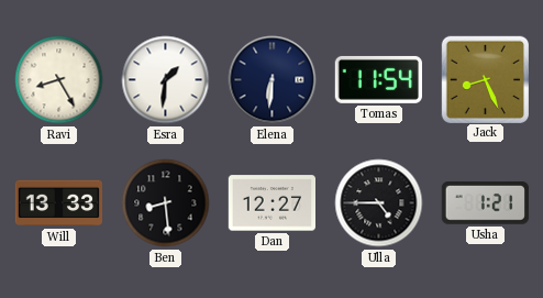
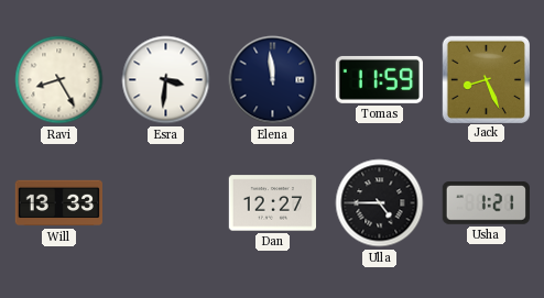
Esra: 1:31 -> 3:31
Elena: 6:31 -> 11:59
Tomas: 11:54 -> 11:59
Ben: 8:29 -> none
